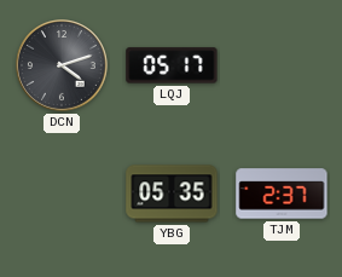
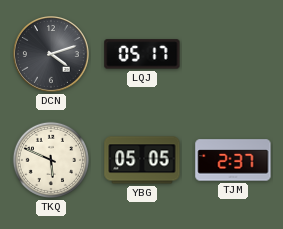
TKQ: none -> 5:49
YBG: 05:35 -> 05:05
